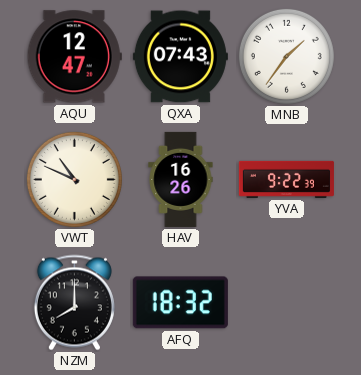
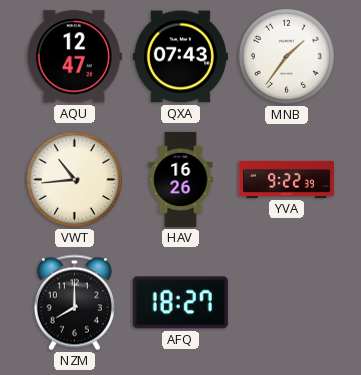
VWT: 10:49 -> 10:44
AFQ: 18:32 -> 18:27
